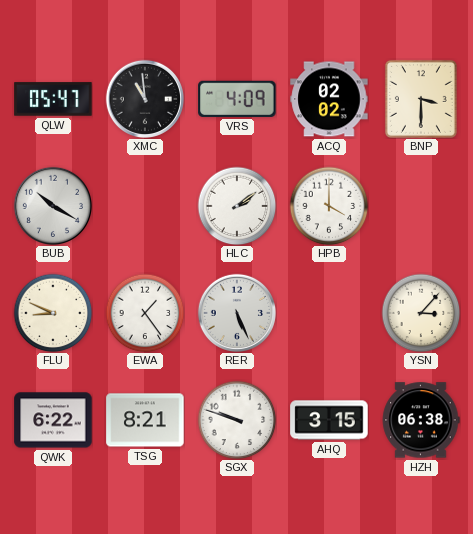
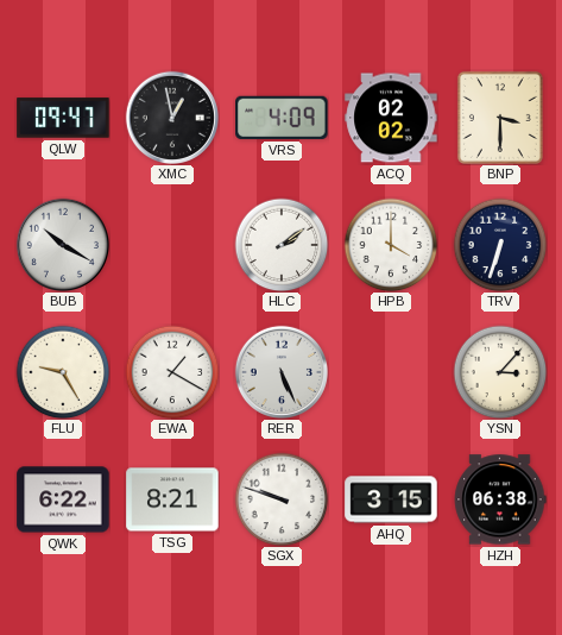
QLW: 05:47 -> 09:47
XMC: 10:59 -> 12:58
TRV: none -> 6:33
FLU: 8:49 -> 9:25
EWA: 1:24 -> 1:20
